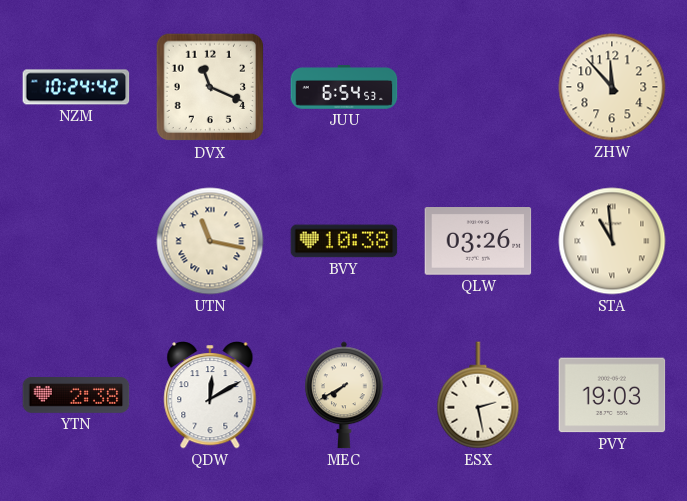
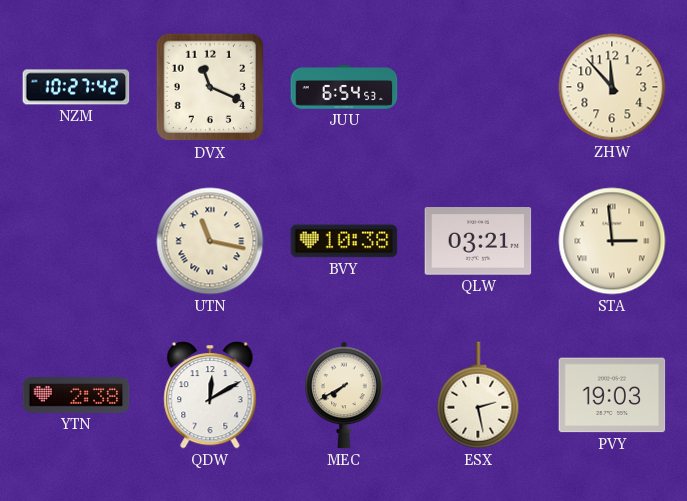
NZM: 10:24 -> 10:27
QLW: 03:26 -> 03:21
STA: 10:59 -> 2:59
